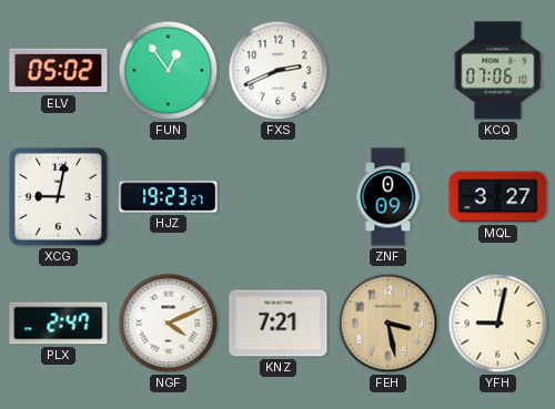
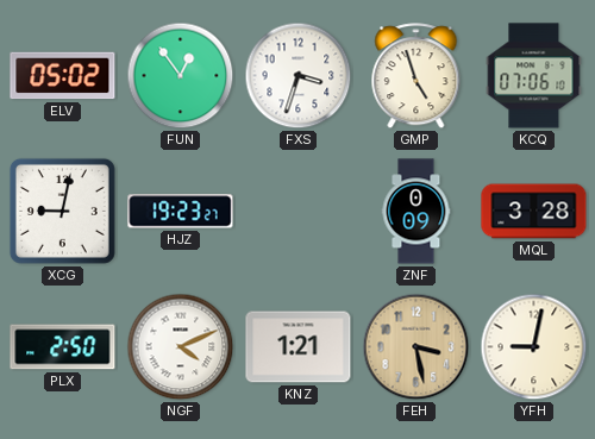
FXS: 2:41 -> 3:33
GMP: none -> 4:57
MQL: 3:27 -> 3:28
PLX: 2:47 -> 2:50
KNZ: 7:21 -> 1:21
